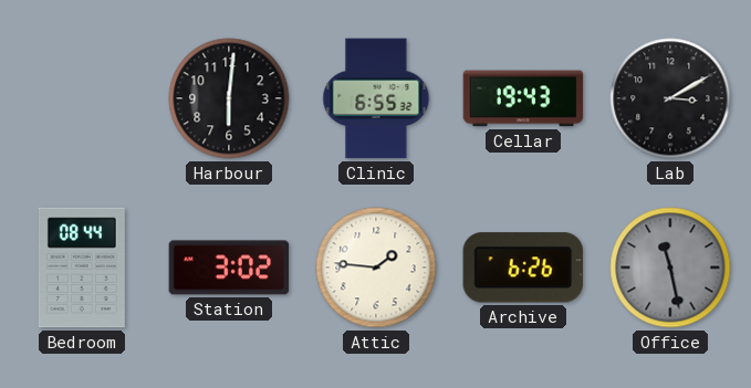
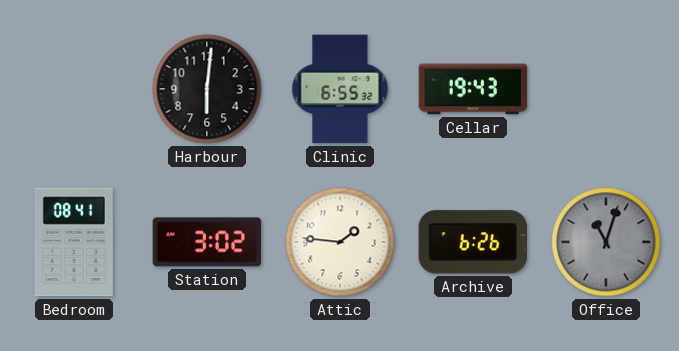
Lab: 3:10 -> none
Bedroom: 08:44 -> 08:41
Office: 11:28 -> 11:03
